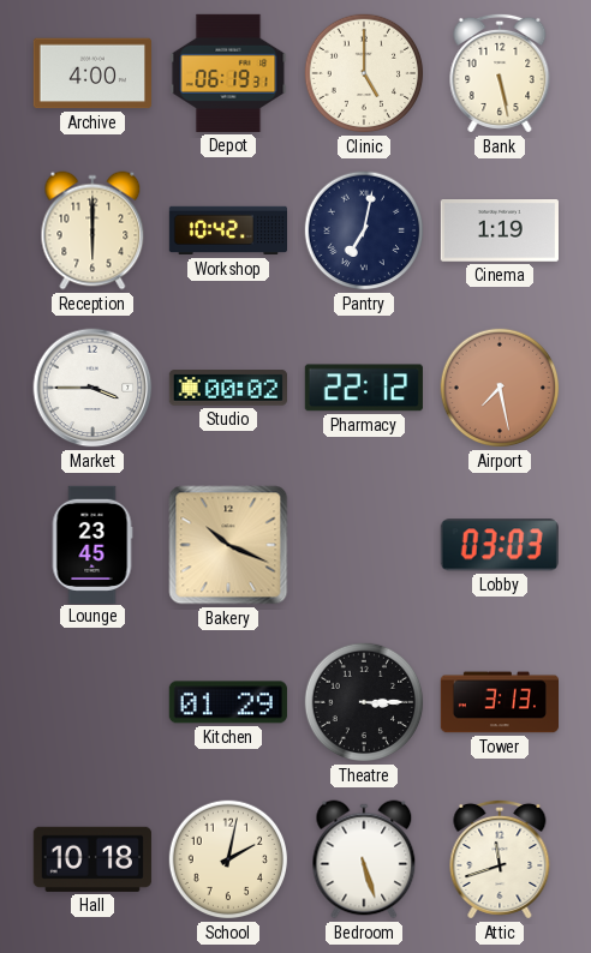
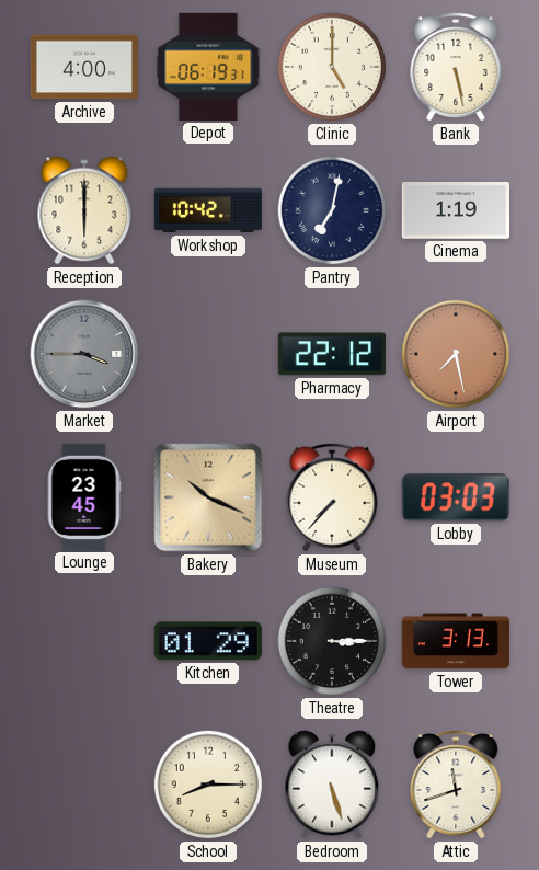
Market dial: white -> grey
Studio: 00:02 -> none
Museum: none -> 7:37
Hall: 10:18 -> none
School: 2:02 -> 8:15
